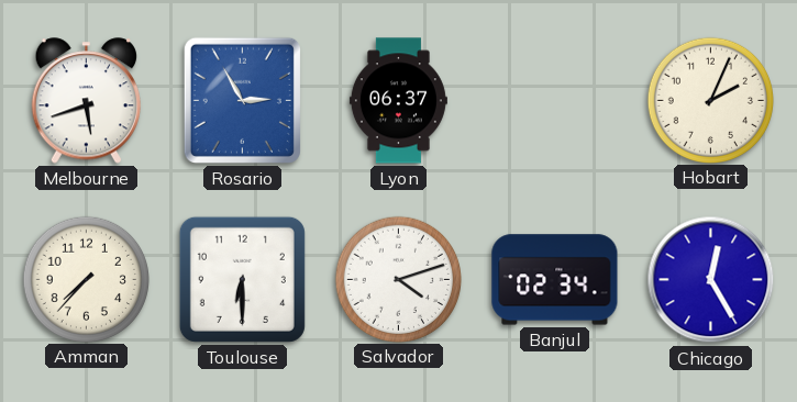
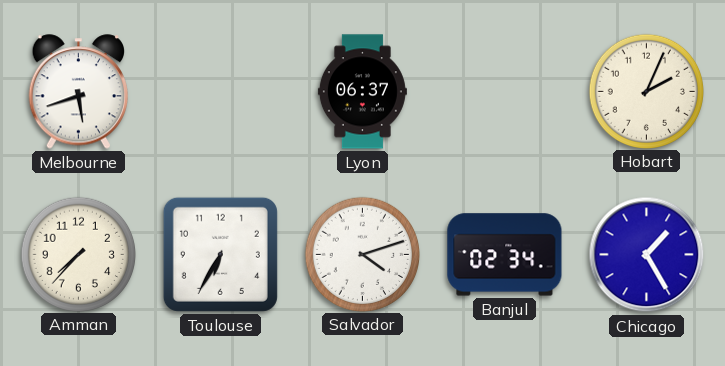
Rosario: 2:55 -> none
Toulouse: 6:30 -> 6:35
Chicago: 12:25 -> 1:25
